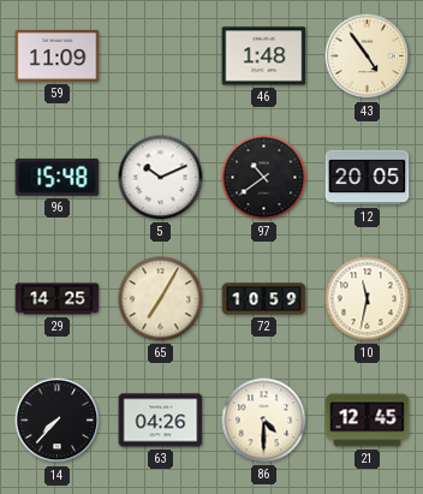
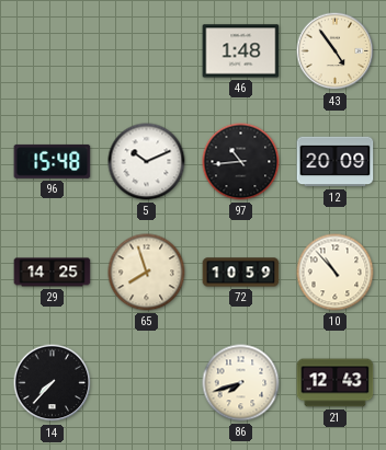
59: 11:09 -> none
97: 10:39 -> 10:44
12: 20:05 -> 20:09
65: 7:05 -> 7:57
10: 11:32 -> 10:53
63: 04:26 -> none
86: 4:30 -> 7:42
21: 12:45 -> 12:43
